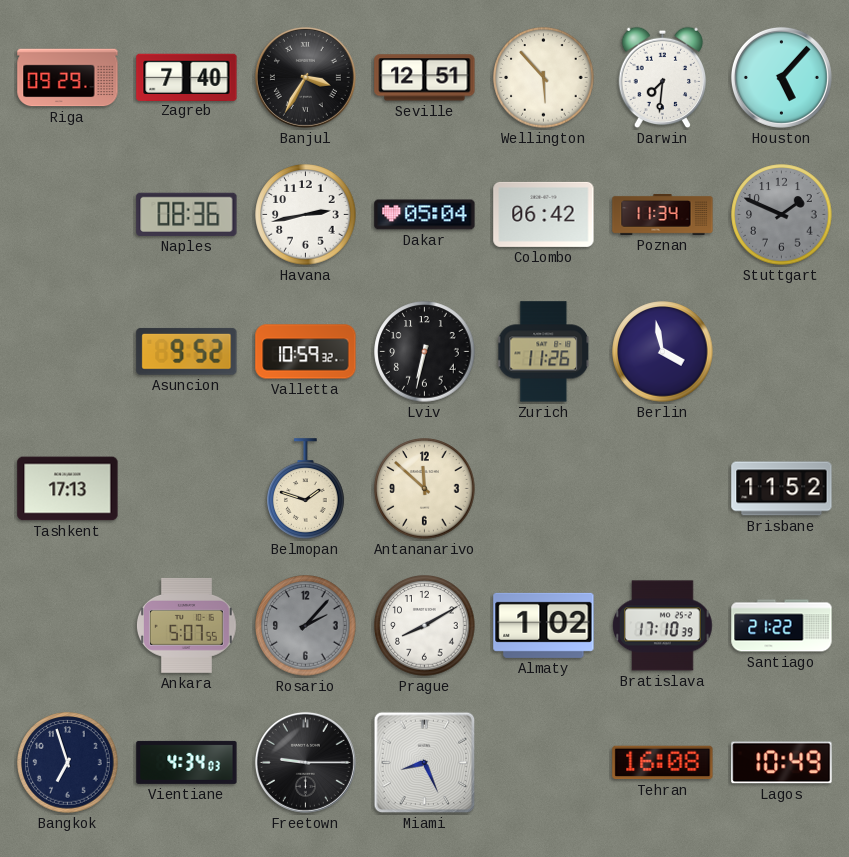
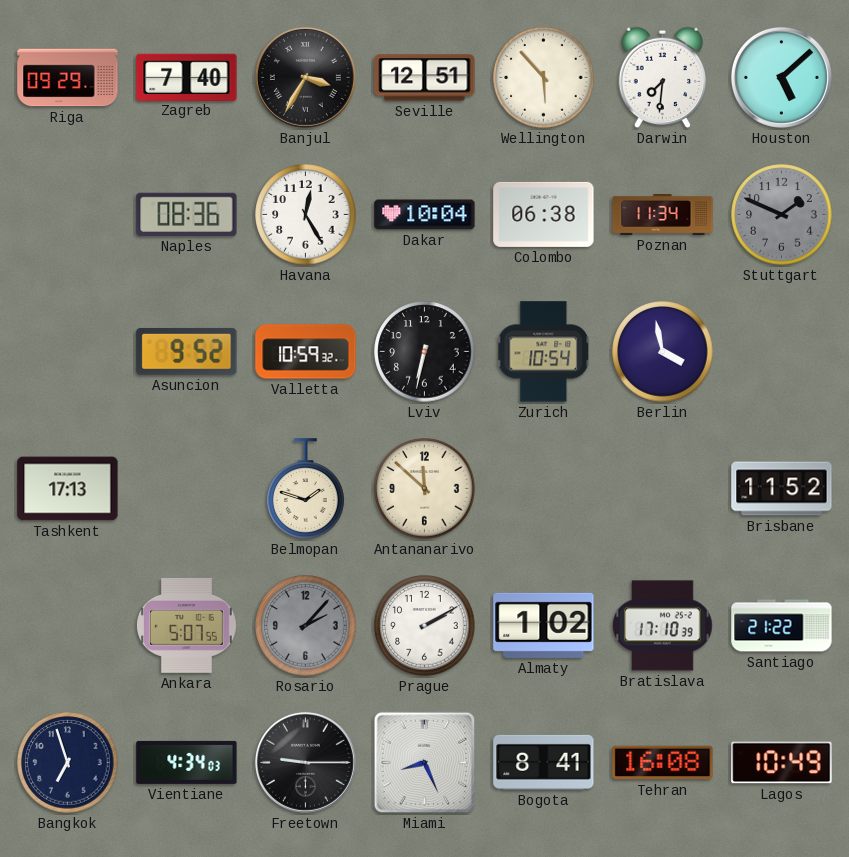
Houston: 5:07 -> 5:08
Havana: 2:43 -> 12:25
Dakar: 05:04 -> 10:04
Colombo: 06:42 -> 06:38
Zurich: 11:26 -> 10:54
Prague: 8:10 -> 2:10
Bogota: none -> 8:41
